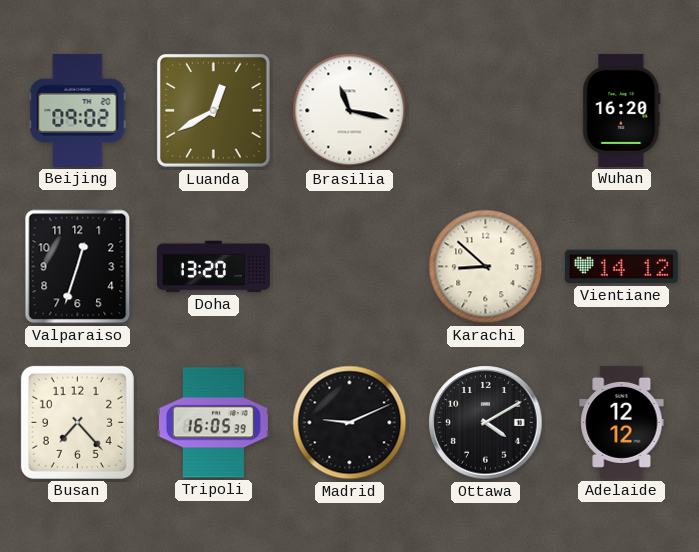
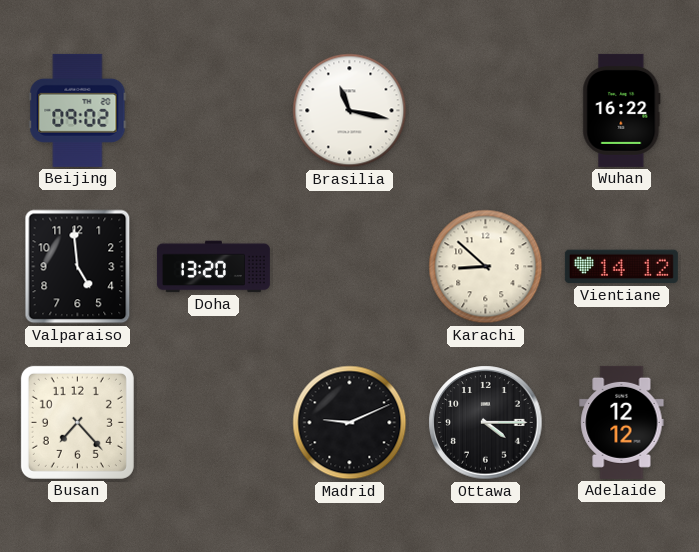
Luanda: 12:40 -> none
Wuhan: 16:20 -> 16:22
Valparaiso: 12:33 -> 4:59
Tripoli: 16:05 -> none
Ottawa: 4:10 -> 4:15
